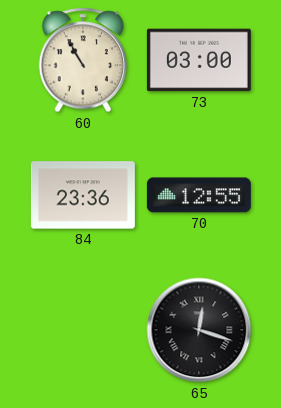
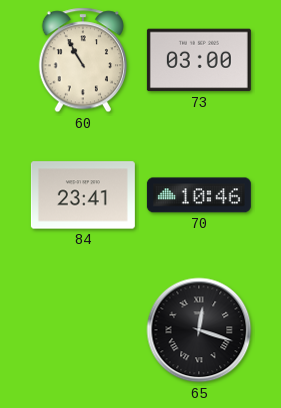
84: 23:36 -> 23:41
70: 12:55 -> 10:46
